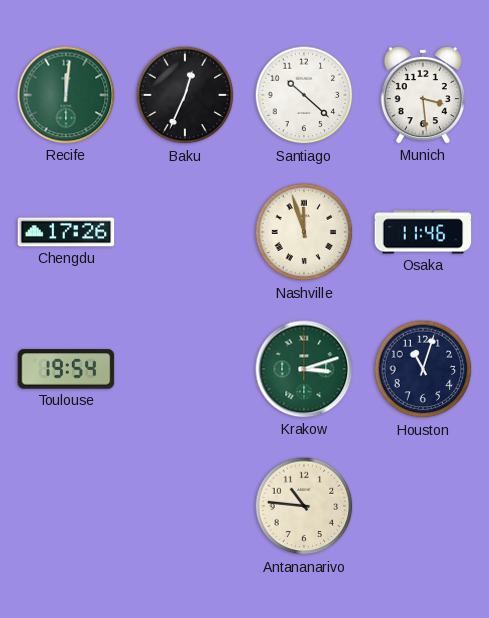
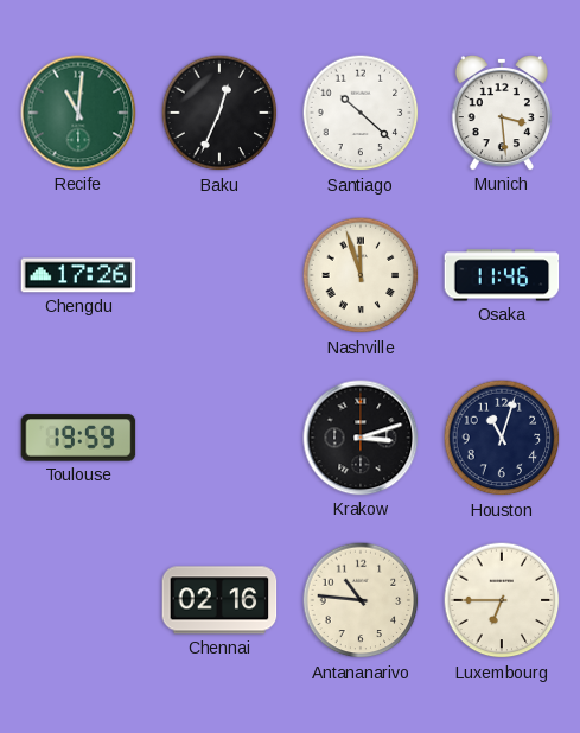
Recife: 12:01 -> 11:01
Toulouse: 19:54 -> 19:59
Krakow dial: green -> black
Chennai: none -> 02:16
Luxembourg: none -> 6:45
